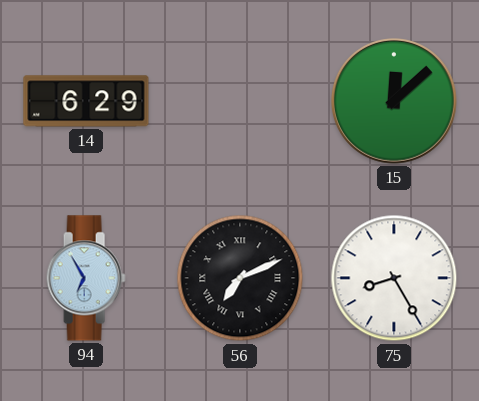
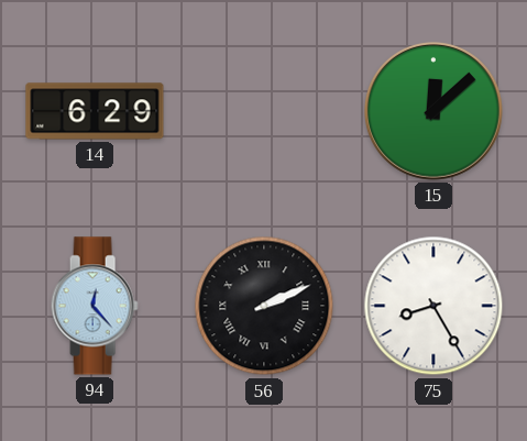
94: 6:55 -> 12:23
56: 7:11 -> 2:11
